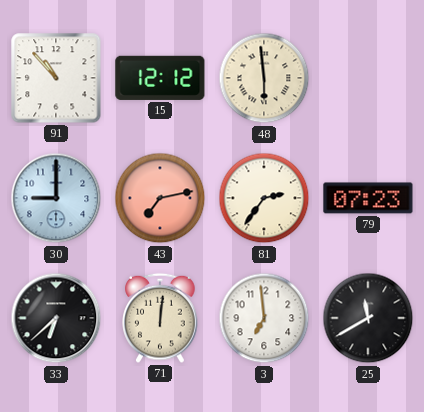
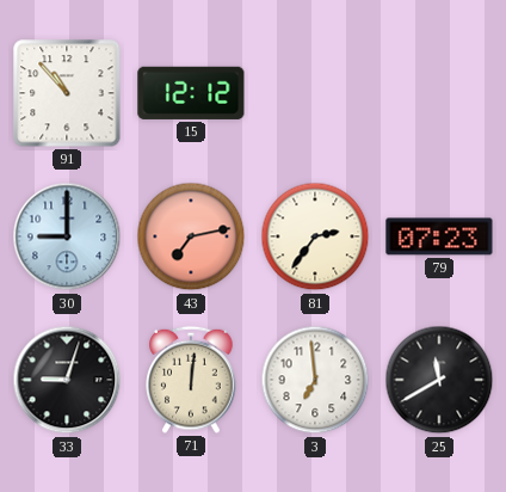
48: 5:59 -> none
33: 6:38 -> 9:03
